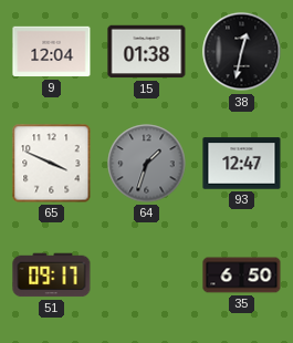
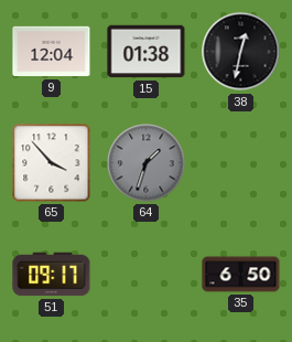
65: 3:49 -> 3:53
93: 12:47 -> none
